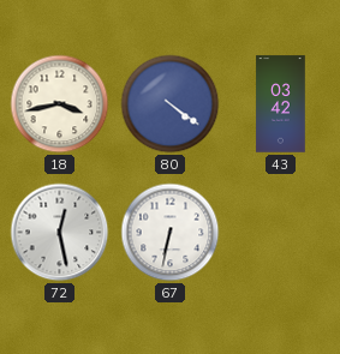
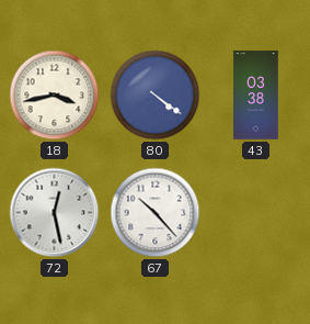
43: 03:42 -> 03:38
67: 6:32 -> 10:23
